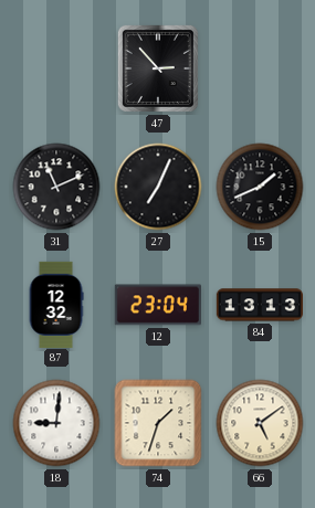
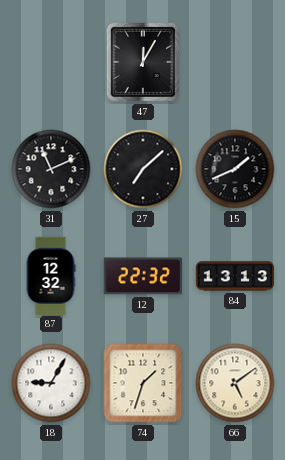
47: 2:53 -> 12:05
27: 7:04 -> 7:08
12: 23:04 -> 22:32
18: 9:01 -> 9:05
